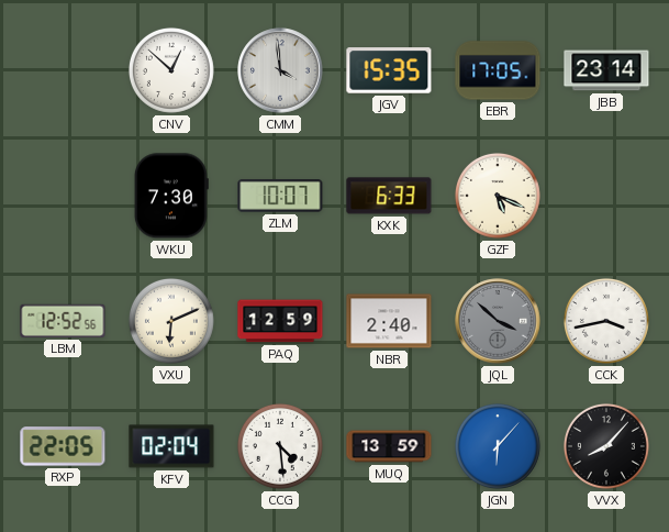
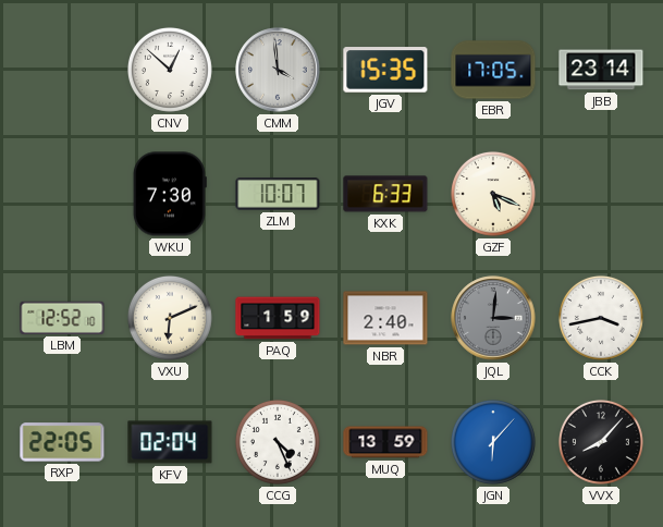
LBM: 12:52:56 -> 12:52:10
PAQ: 12:59 -> 1:59
JQL: 3:52 -> 3:01
CCG: 4:29 -> 4:26
